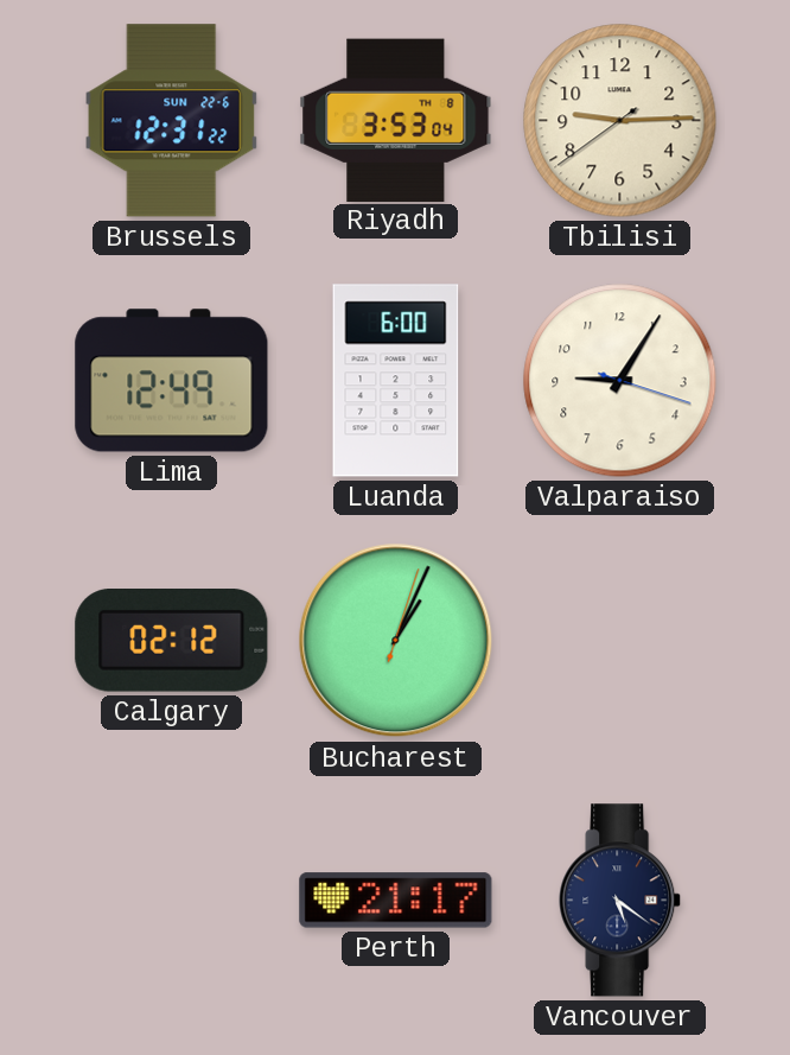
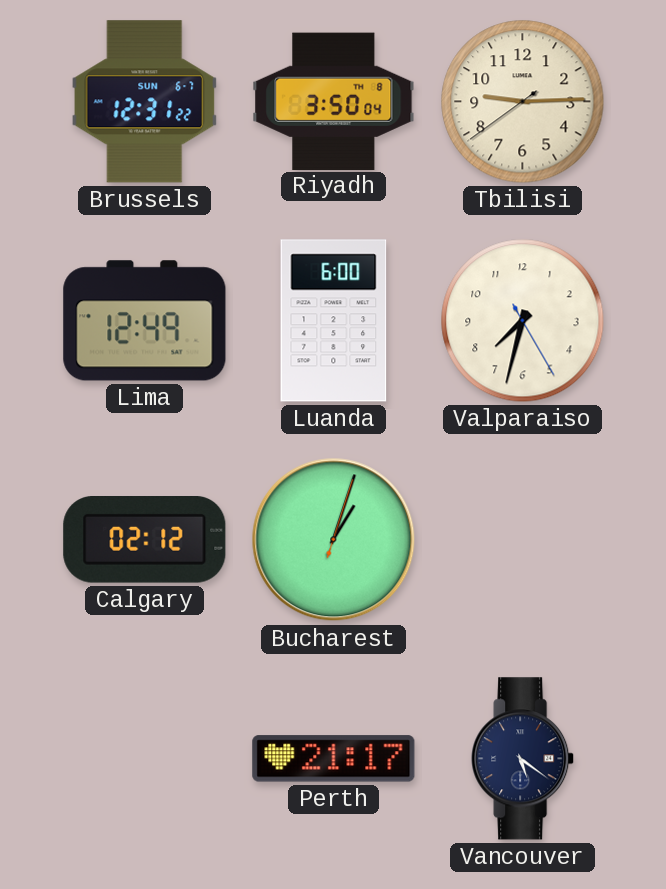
Brussels date: SUN 22-6 -> SUN 6-7
Riyadh: 3:53 -> 3:50
Valparaiso: 9:05 -> 7:32
Bucharest: 1:04 -> 1:03
